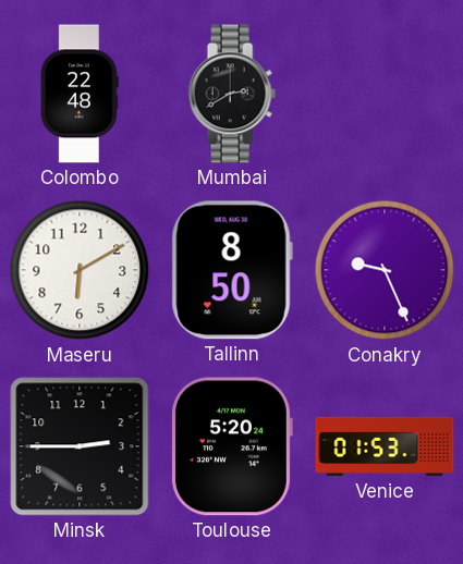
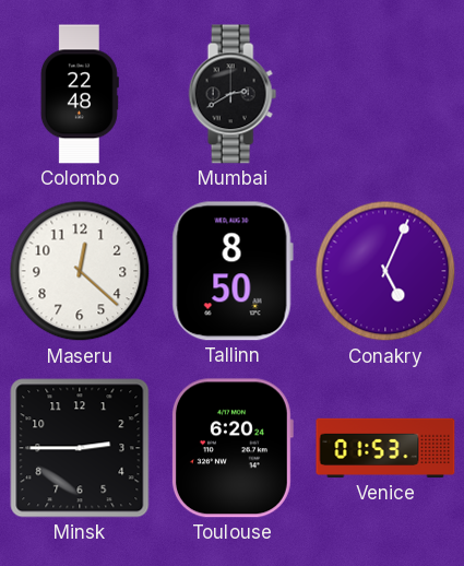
Maseru: 6:10 -> 12:22
Conakry: 9:26 -> 5:04
Toulouse: 5:20 -> 6:20
